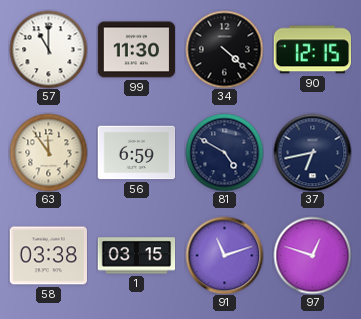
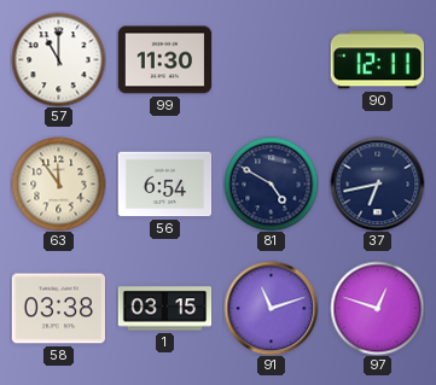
34: 4:22 -> none
90: 12:15 -> 12:11
56: 6:59 -> 6:54
